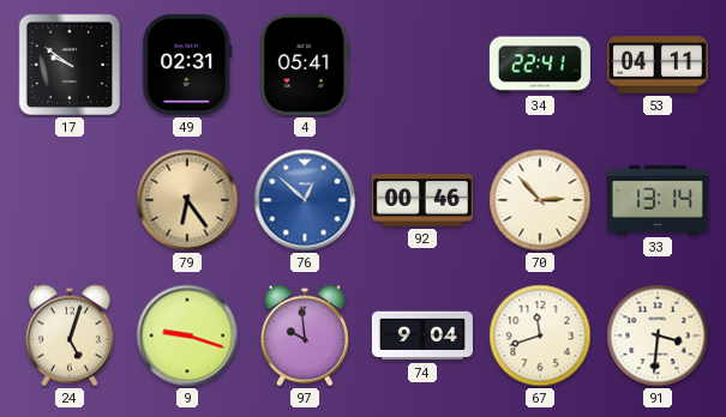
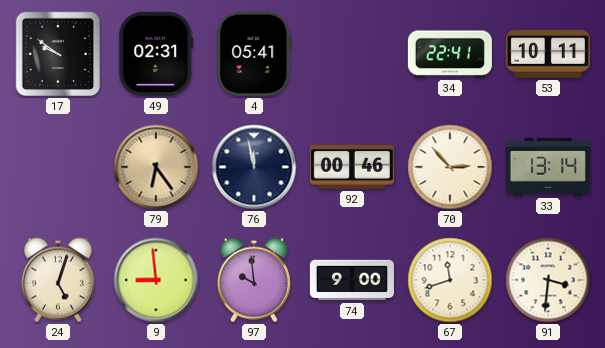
53: 04:11 -> 10:11
76: 12:52 -> 11:58
76 dial: blue -> navy
9: 9:18 -> 8:59
74: 9:04 -> 9:00
